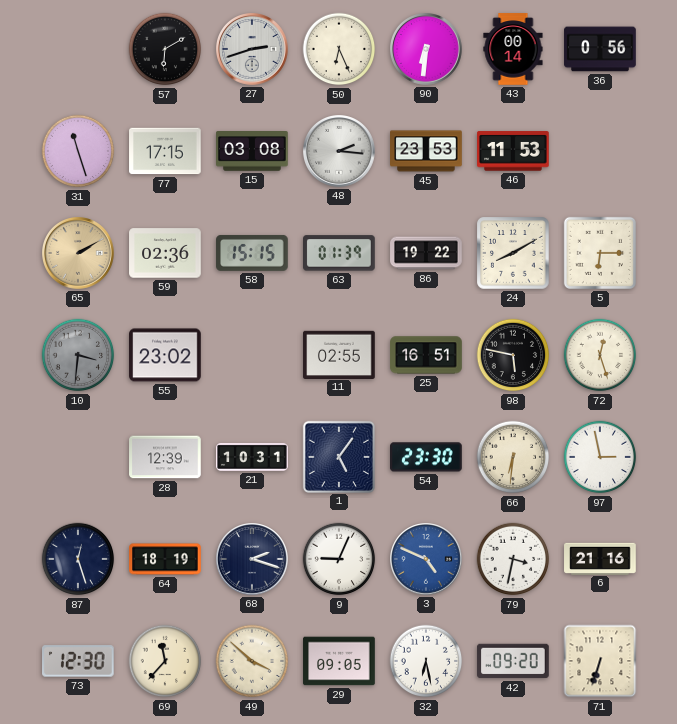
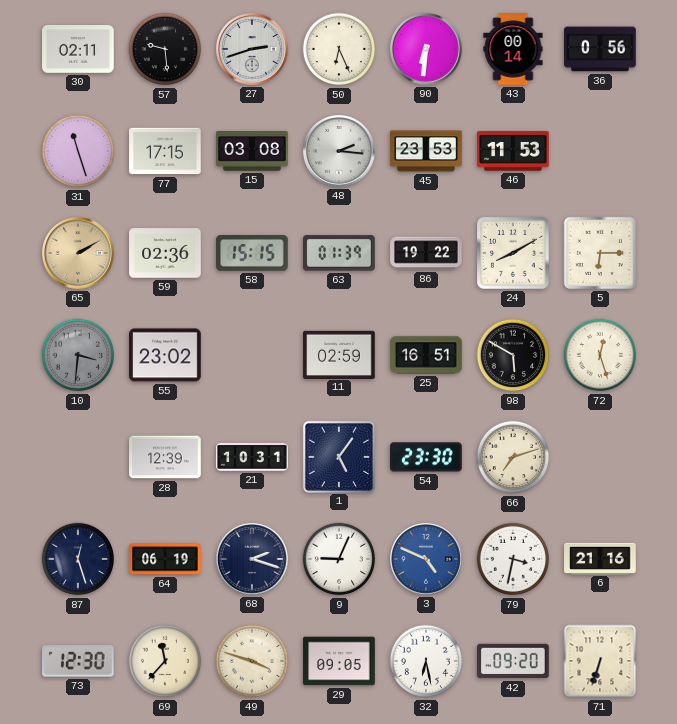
30: none -> 02:11
57: 6:10 -> 9:29
11: 02:55 -> 02:59
98: 5:47 -> 5:50
66: 6:31 -> 7:12
97: 2:58 -> none
64: 18:19 -> 06:19
49: 3:52 -> 3:48
